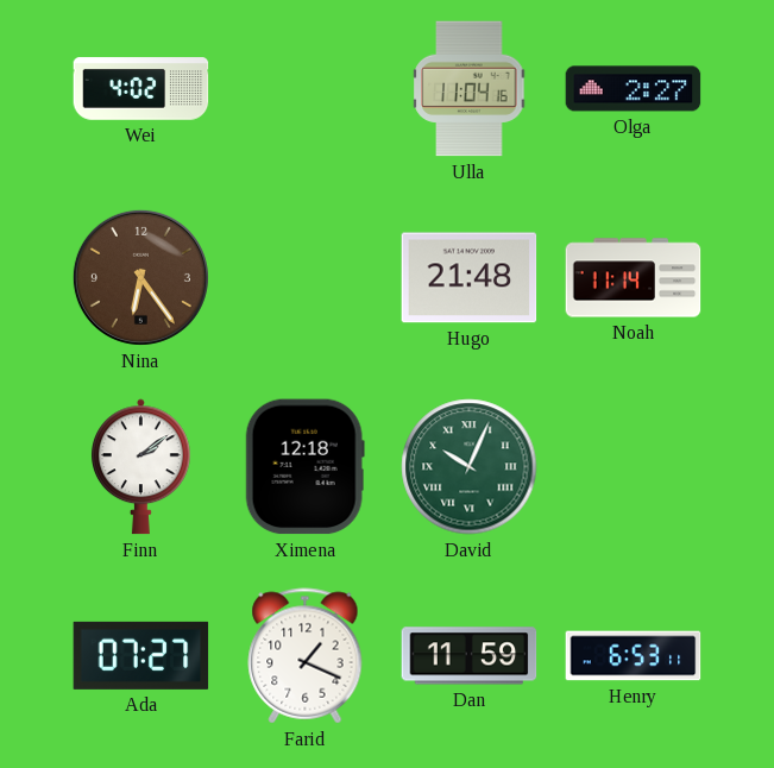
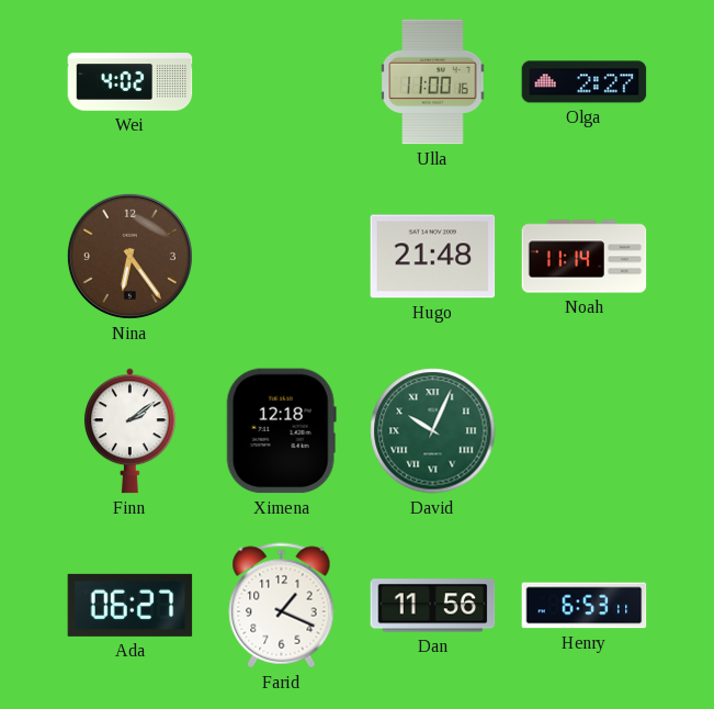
Ulla: 11:04 -> 11:00
Ada: 07:27 -> 06:27
Dan: 11:59 -> 11:56
